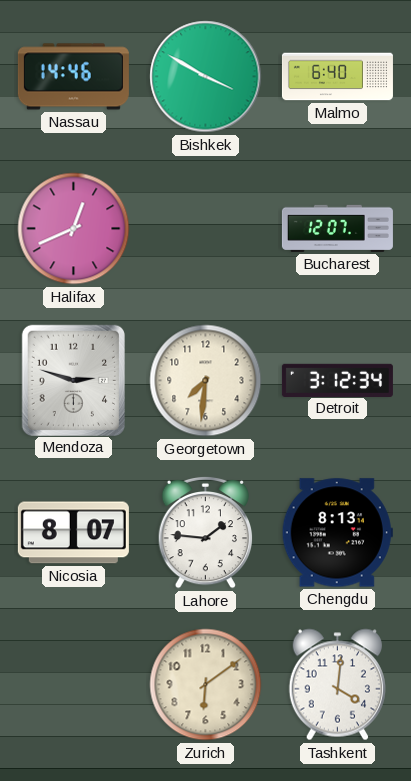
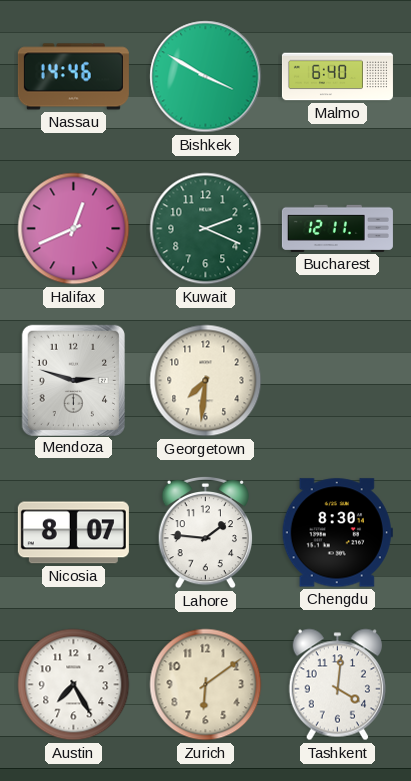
Kuwait: none -> 2:19
Bucharest: 12:07 -> 12:11
Detroit: 3:12 -> none
Chengdu: 8:13 -> 8:30
Austin: none -> 7:25
